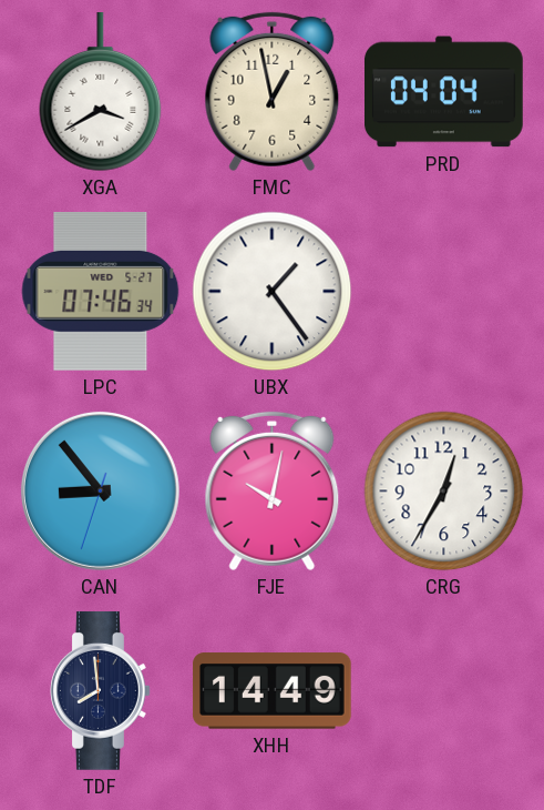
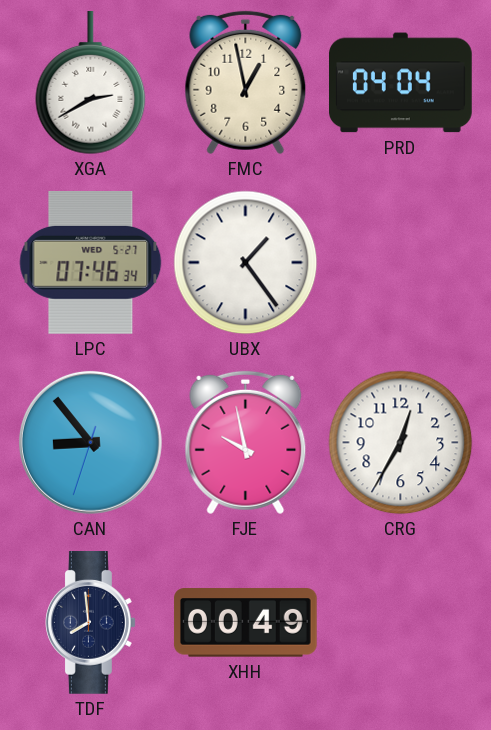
XGA: 3:40 -> 2:40
FJE: 10:02 -> 9:58
XHH: 14:49 -> 00:49
